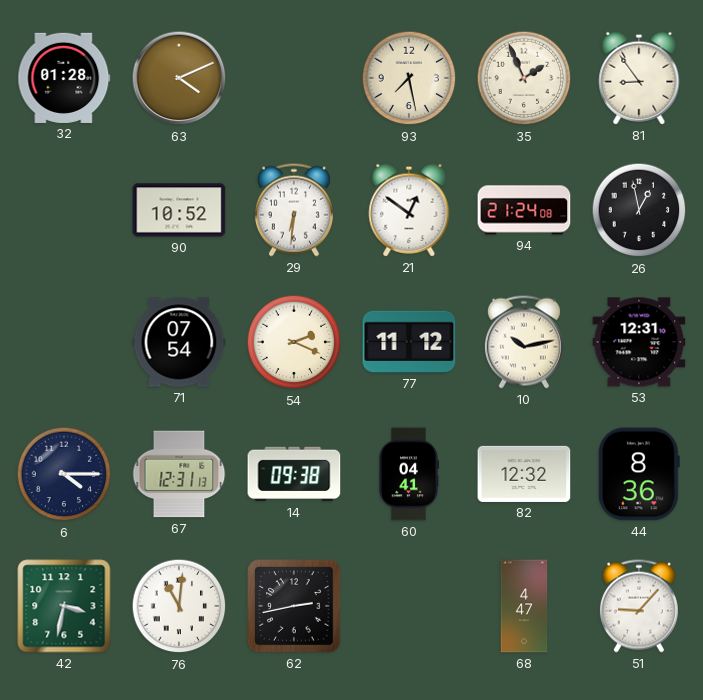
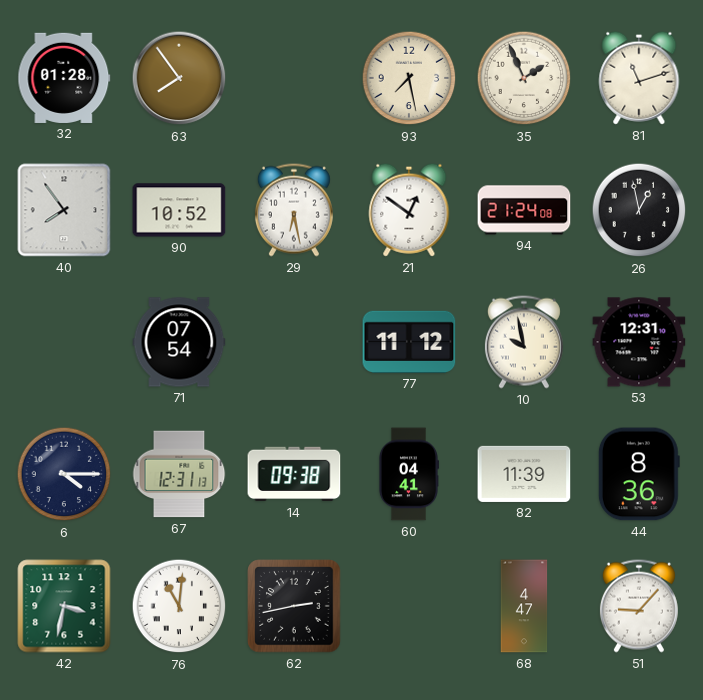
63: 4:11 -> 7:54
81: 8:54 -> 11:12
40: none -> 7:54
29: 6:31 -> 6:28
54: 2:19 -> none
10: 10:13 -> 9:58
82: 12:32 -> 11:39
